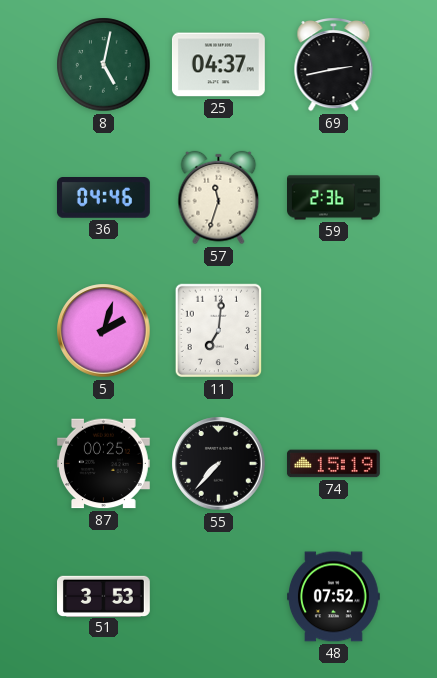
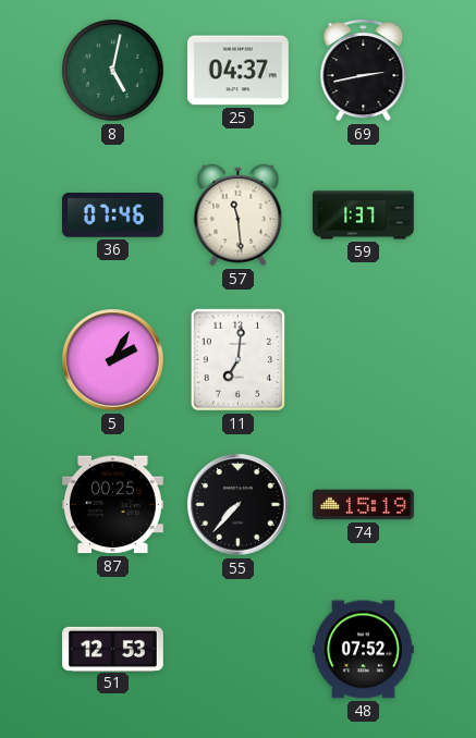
36: 04:46 -> 07:46
57: 11:33 -> 11:29
59: 2:36 -> 1:37
5: 2:03 -> 2:05
51: 3:53 -> 12:53
